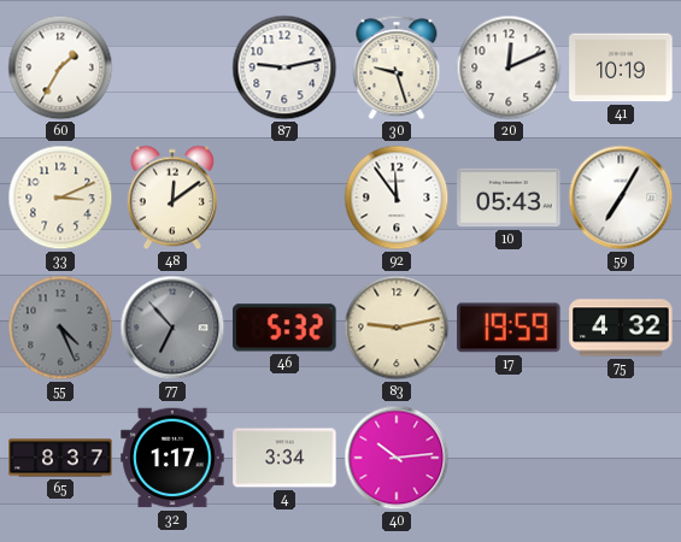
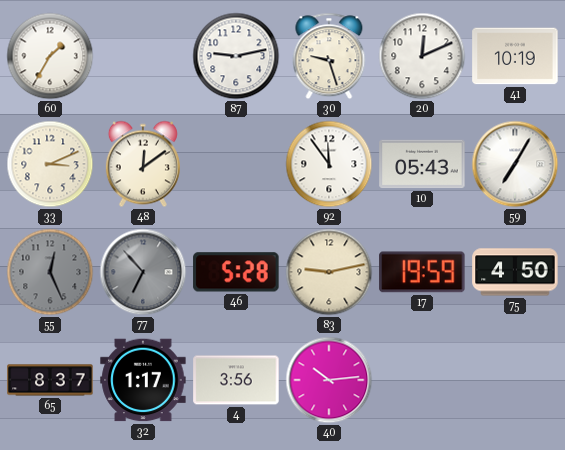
55: 4:26 -> 12:26
46: 5:32 -> 5:28
75: 4:32 -> 4:50
4: 3:34 -> 3:56
